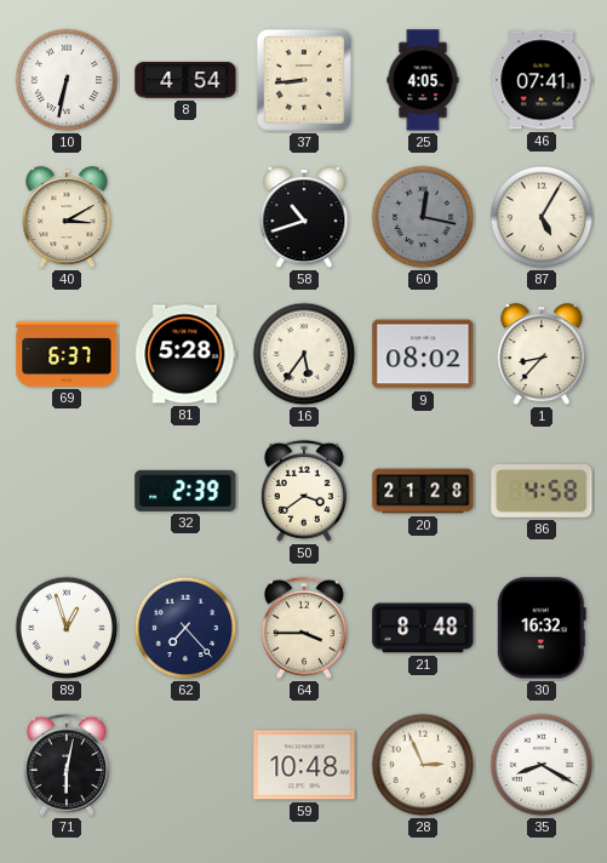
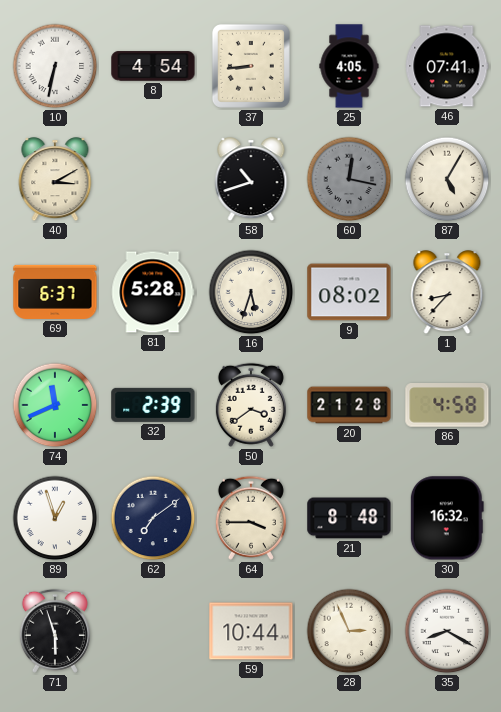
16: 5:36 -> 5:33
74: none -> 11:41
62: 7:23 -> 7:09
71: 6:02 -> 5:57
59: 10:48 -> 10:44
